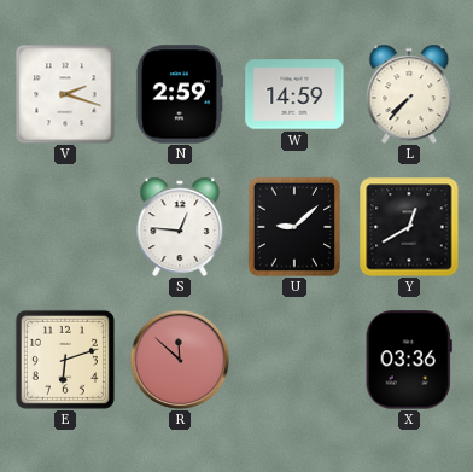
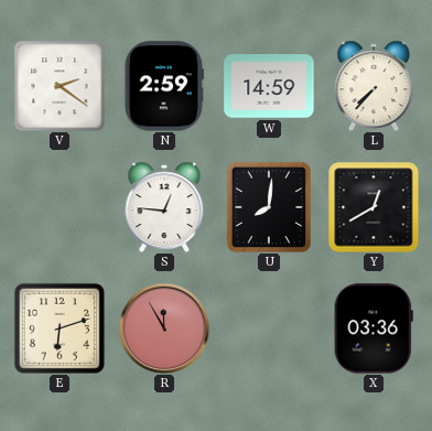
V: 2:18 -> 2:21
U: 9:08 -> 8:01
R: 11:52 -> 11:55
